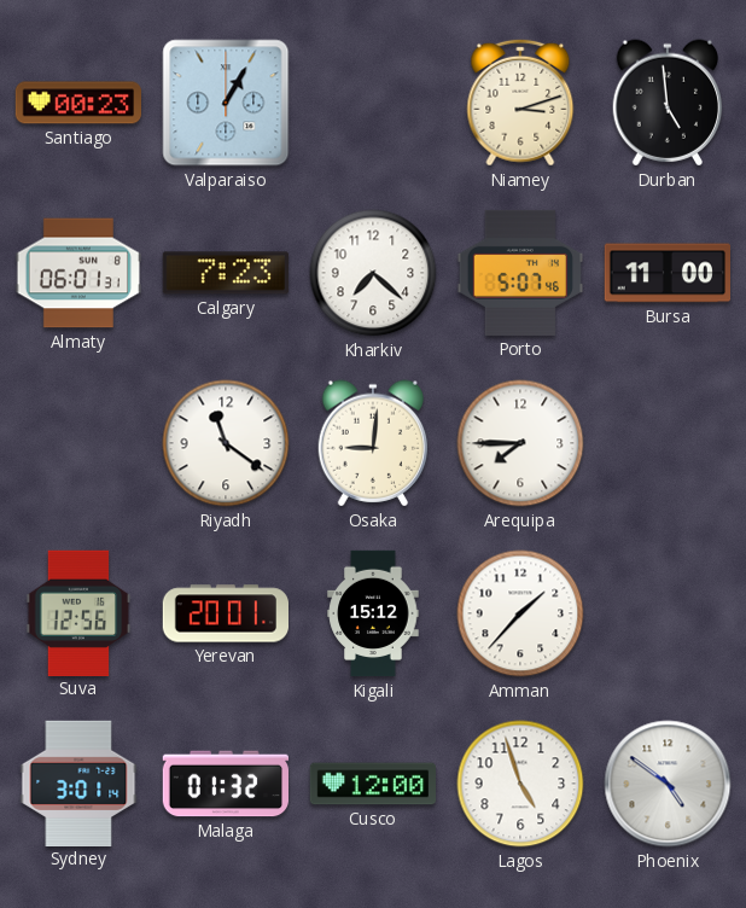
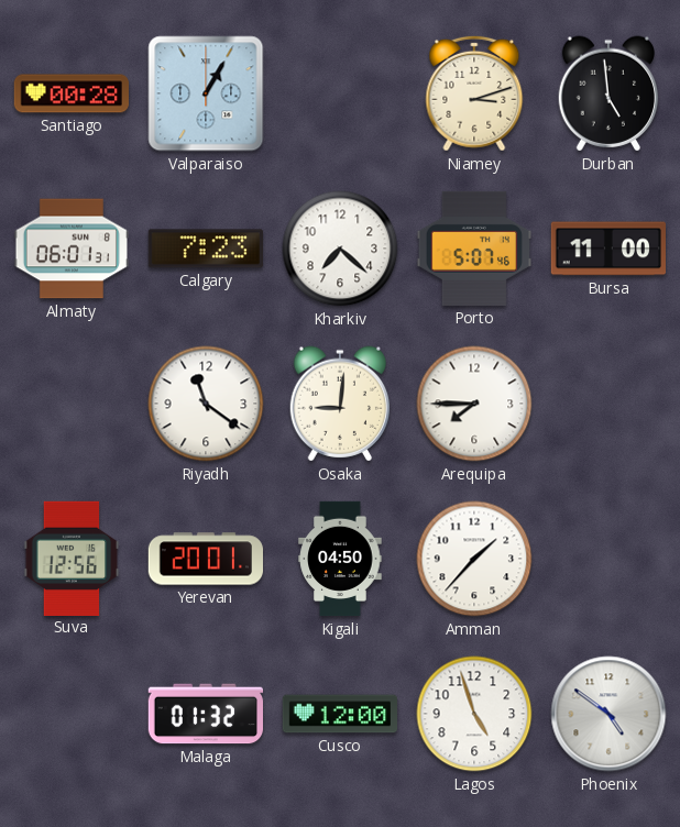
Santiago: 00:23 -> 00:28
Kigali: 15:12 -> 04:50
Sydney: 3:01 -> none
